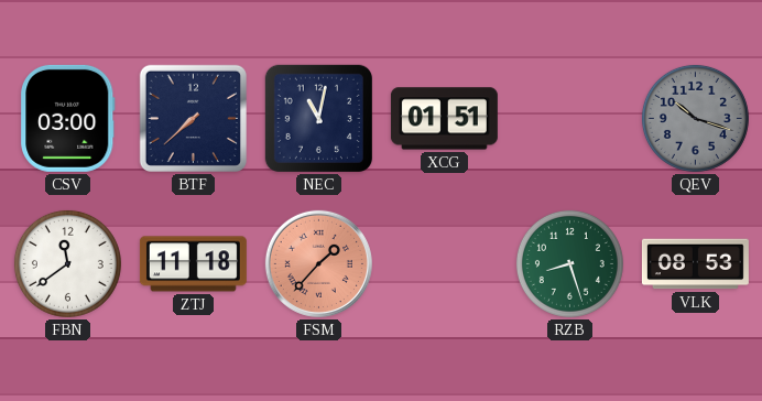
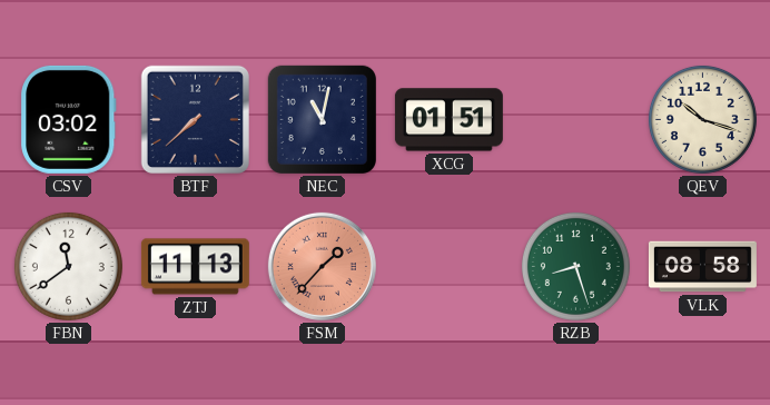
CSV: 03:00 -> 03:02
QEV dial: grey -> cream
ZTJ: 11:18 -> 11:13
VLK: 08:53 -> 08:58
